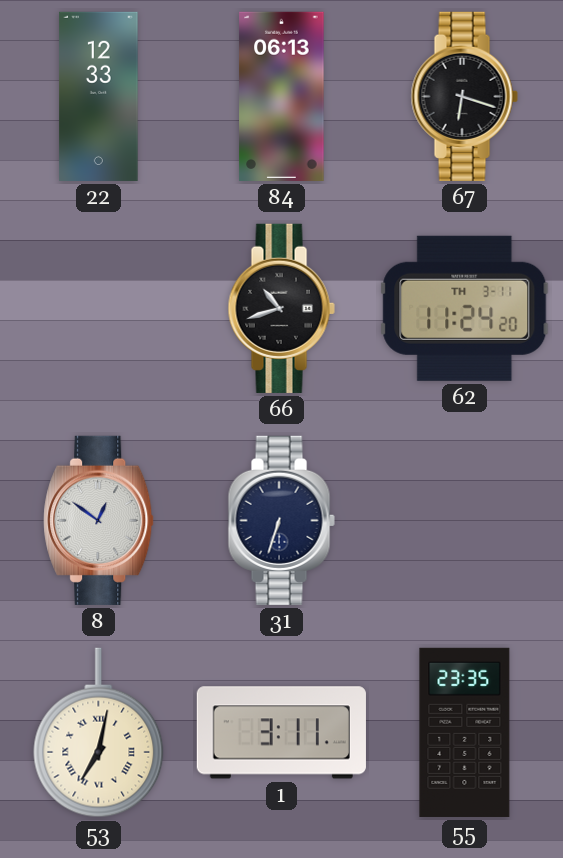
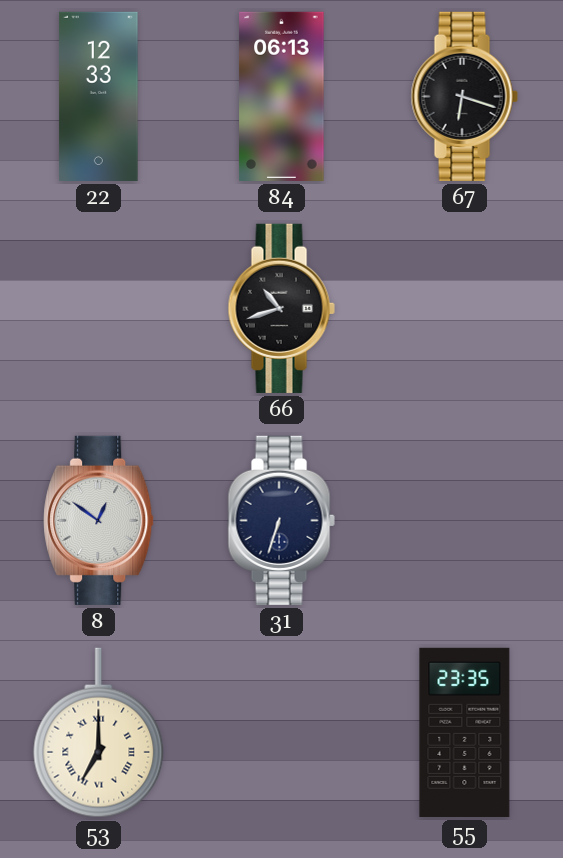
62: 11:24 -> none
53: 7:02 -> 7:00
1: 3:11 -> none
